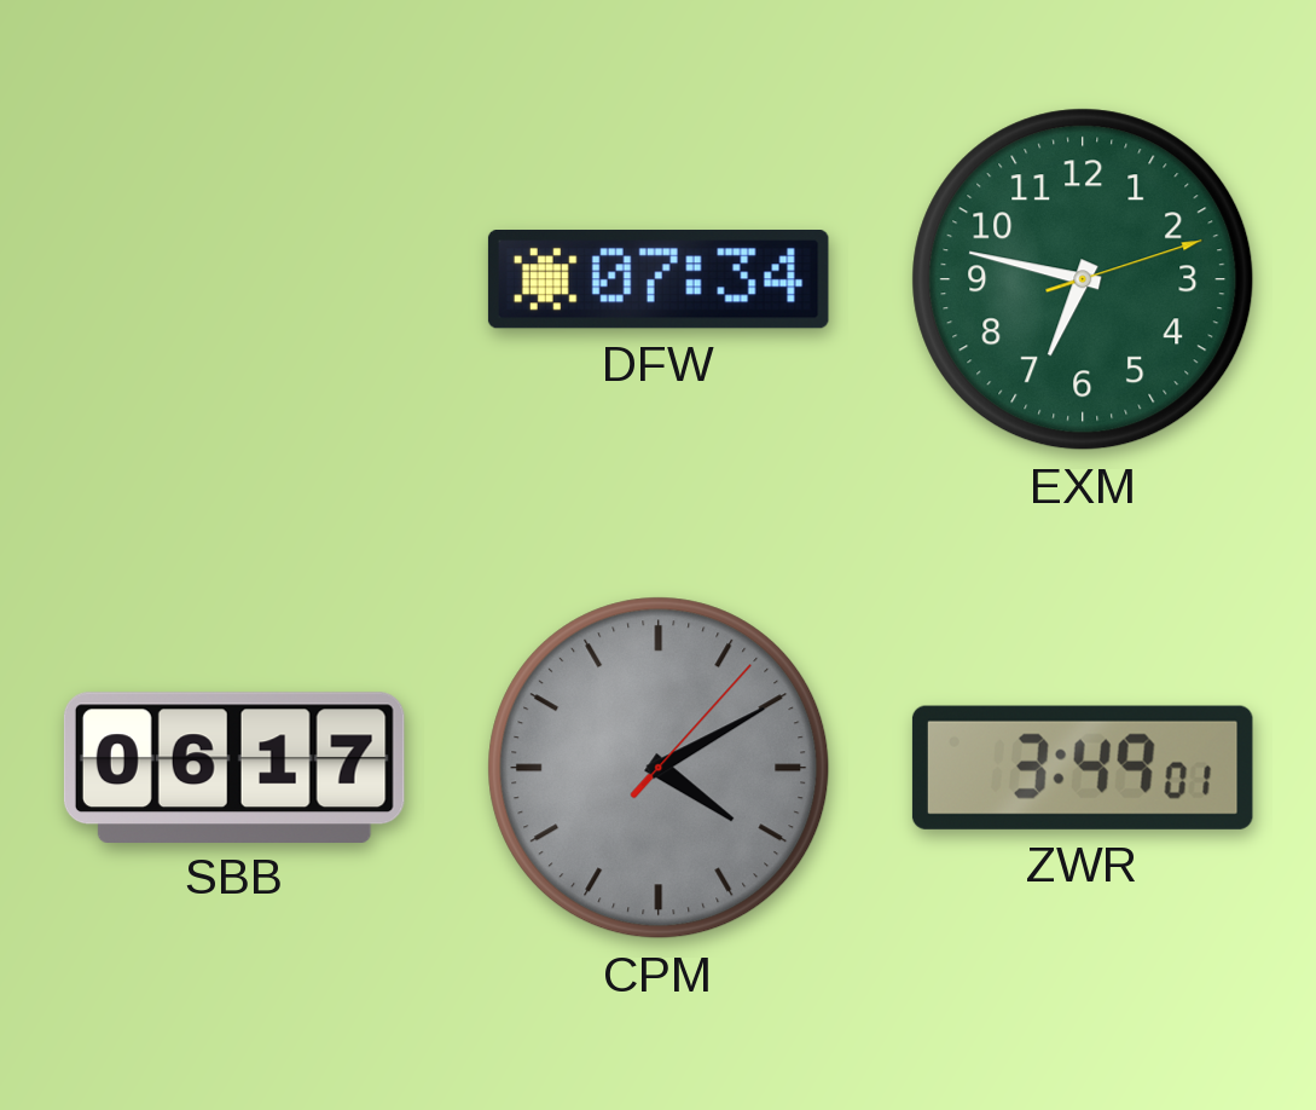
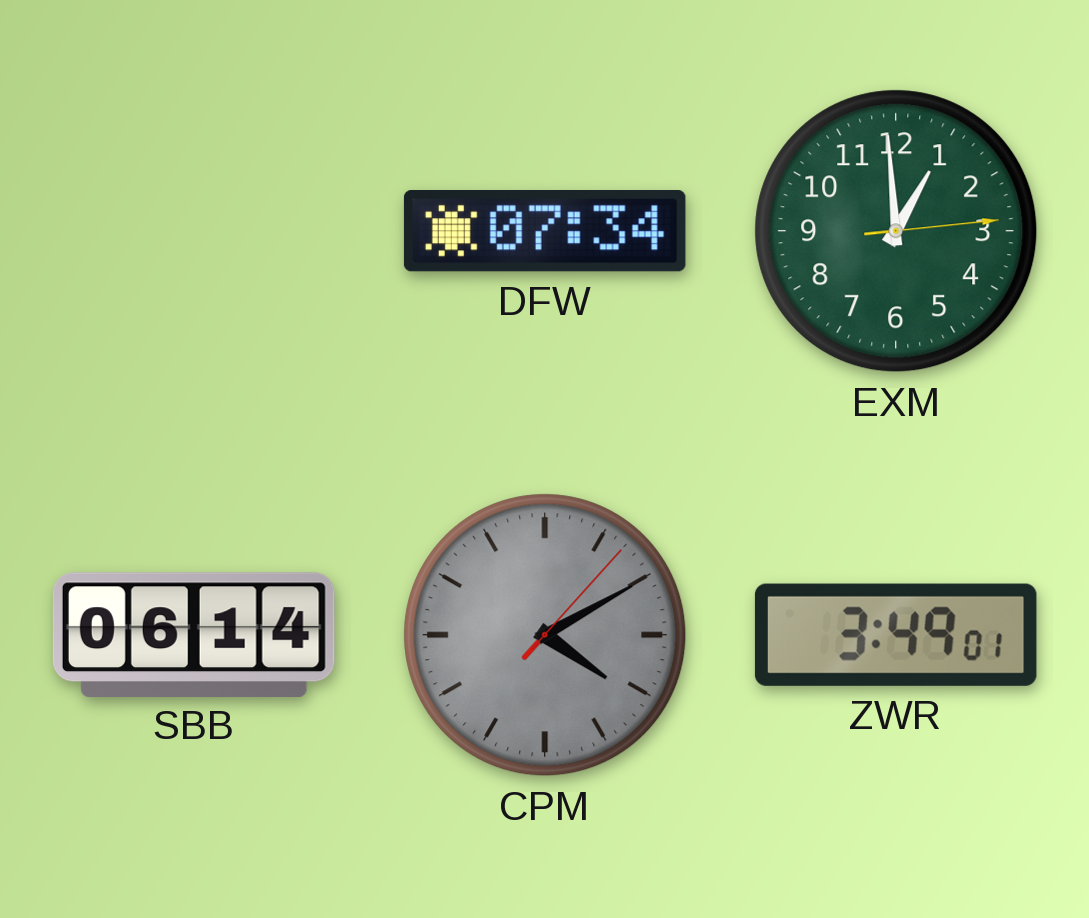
EXM: 6:47 -> 12:59
SBB: 06:17 -> 06:14
